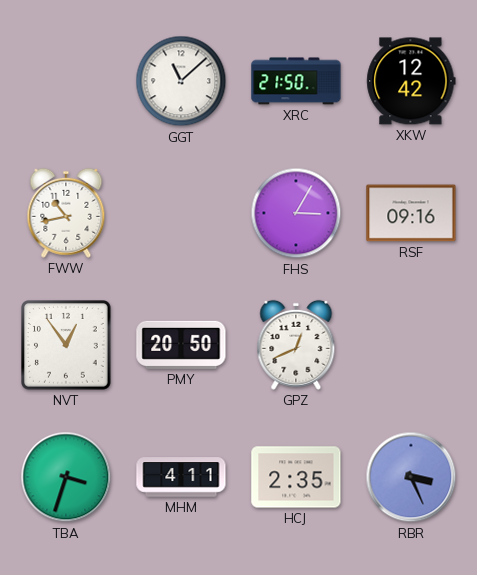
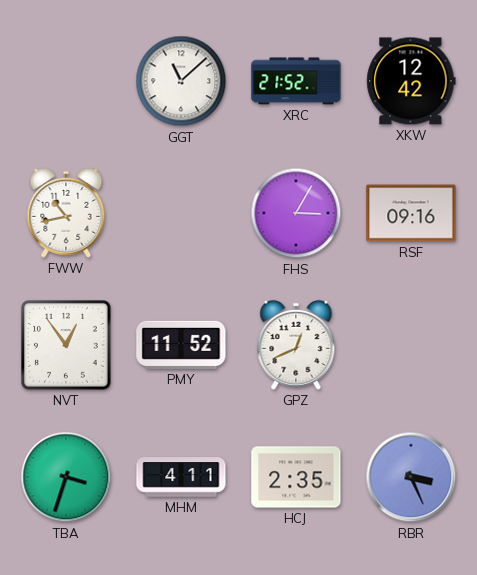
XRC: 21:50 -> 21:52
PMY: 20:50 -> 11:52
